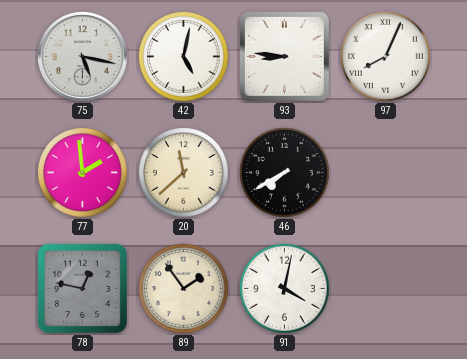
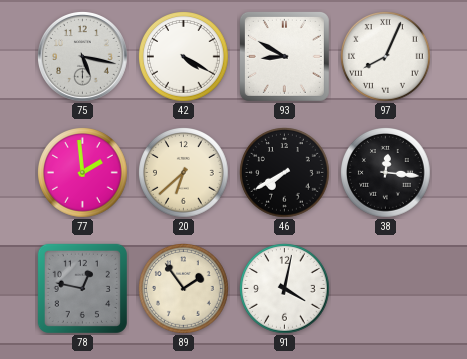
42: 5:02 -> 4:20
93: 8:46 -> 8:50
20: 11:38 -> 6:38
38: none -> 12:16
